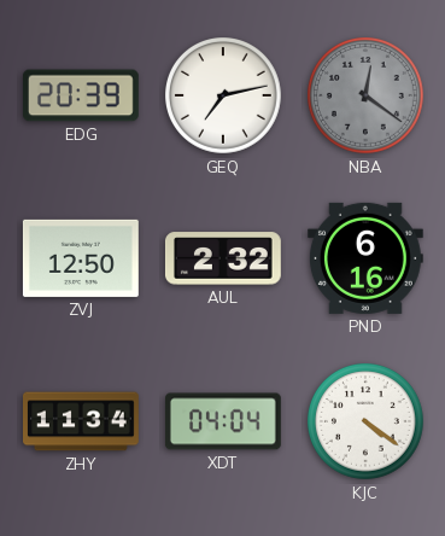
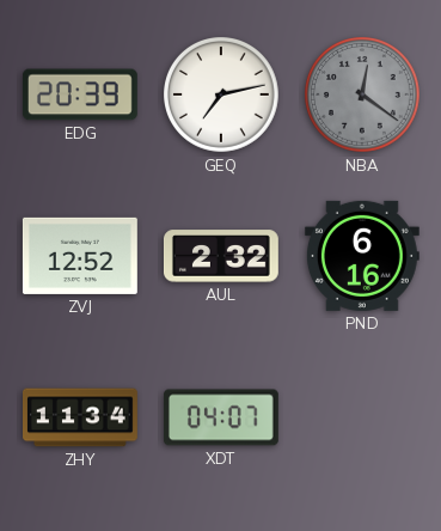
ZVJ: 12:50 -> 12:52
XDT: 04:04 -> 04:07
KJC: 4:21 -> none
